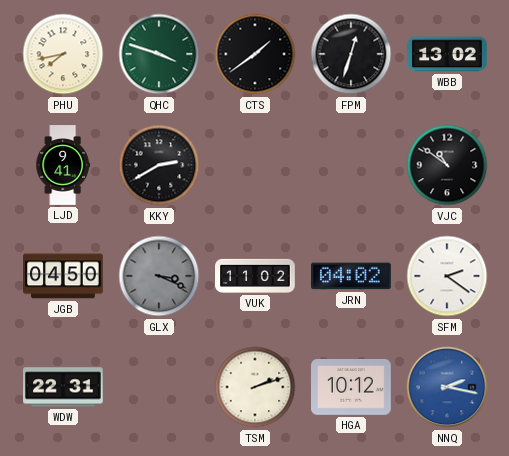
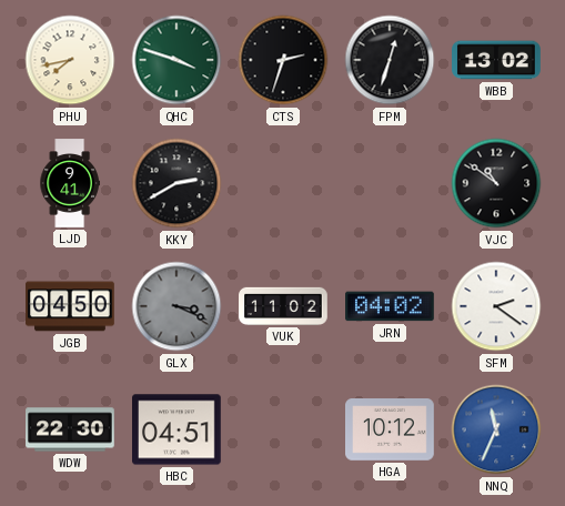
CTS: 1:39 -> 2:33
WDW: 22:31 -> 22:30
HBC: none -> 04:51
TSM: 2:12 -> none
NNQ: 2:17 -> 11:34
